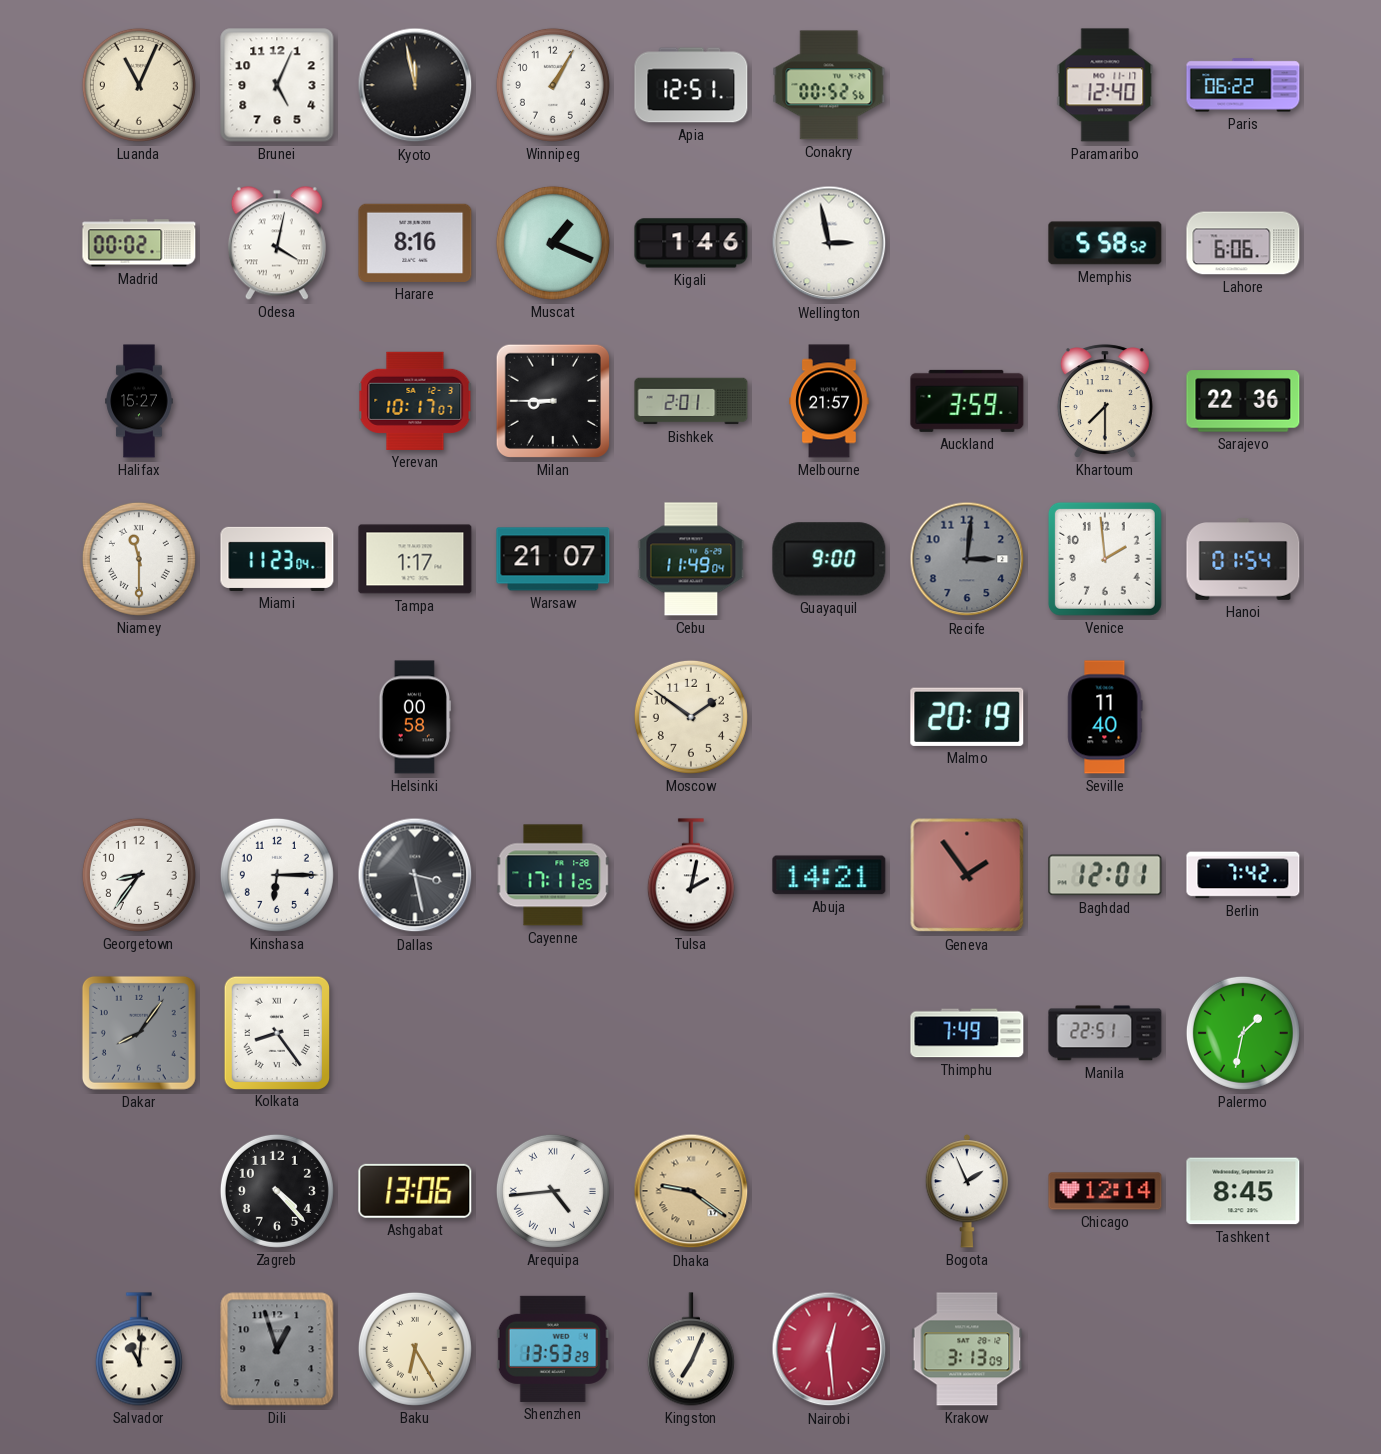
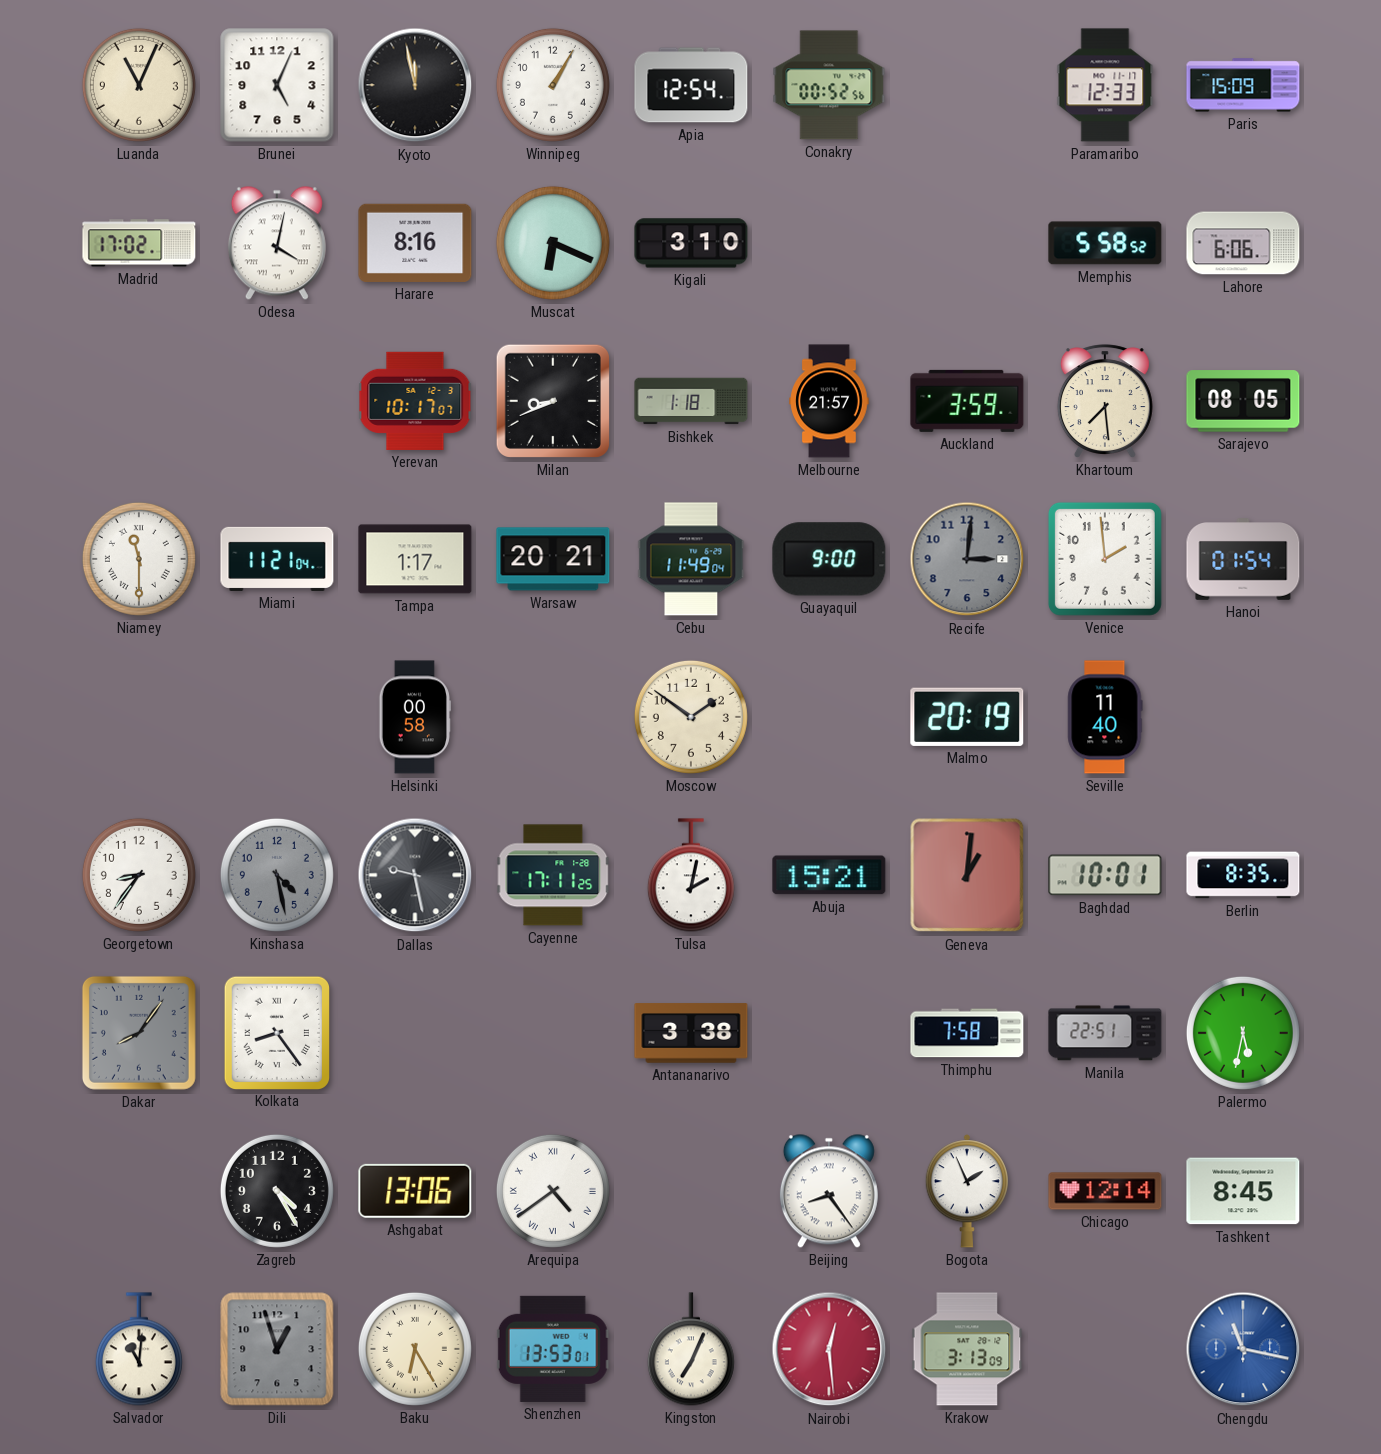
Apia: 12:51 -> 12:54
Paramaribo: 12:40 -> 12:33
Paris: 06:22 -> 15:09
Madrid: 00:02 -> 17:02
Muscat: 1:19 -> 6:19
Kigali: 1:46 -> 3:10
Wellington: 2:58 -> none
Halifax: 15:27 -> none
Milan: 8:45 -> 8:41
Bishkek: 2:01 -> 1:18
Khartoum: 7:30 -> 7:29
Sarajevo: 22:36 -> 08:05
Miami: 11:23 -> 11:21
Warsaw: 21:07 -> 20:21
Kinshasa: 6:15 -> 4:28
Kinshasa dial: white -> grey
Dallas: 3:28 -> 9:28
Abuja: 14:21 -> 15:21
Geneva: 1:54 -> 1:01
Baghdad: 12:01 -> 10:01
Berlin: 7:42 -> 8:35
Antananarivo: none -> 3:38
Thimphu: 7:49 -> 7:58
Palermo: 1:32 -> 5:32
Zagreb: 4:23 -> 4:25
Arequipa: 4:44 -> 4:39
Dhaka: 9:21 -> none
Beijing: none -> 8:24
Shenzhen: 13:53:29 -> 13:53:01
Chengdu: none -> 11:17
